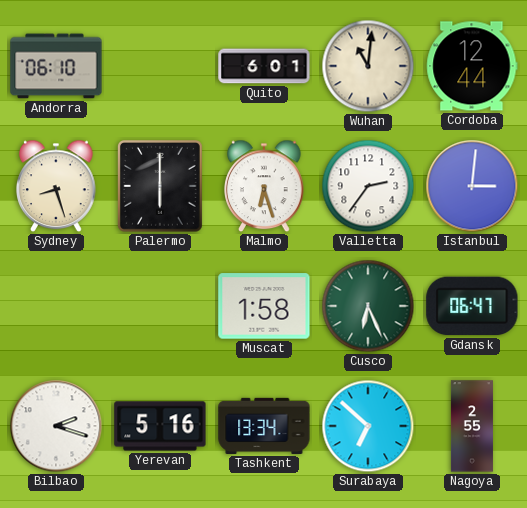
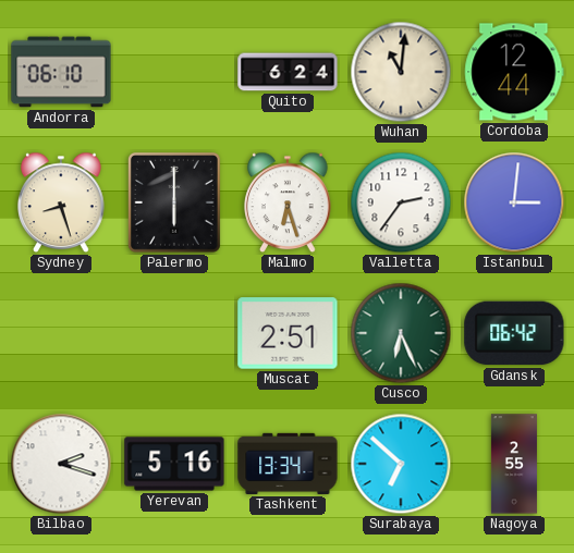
Quito: 6:01 -> 6:24
Muscat: 1:58 -> 2:51
Gdansk: 06:47 -> 06:42
